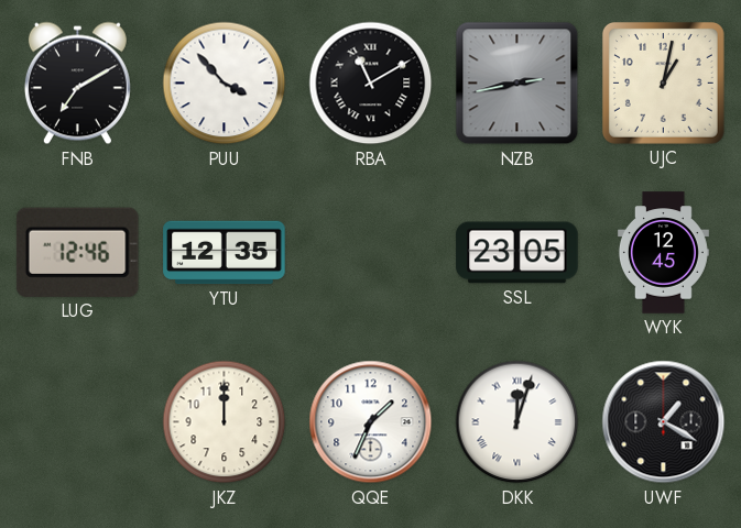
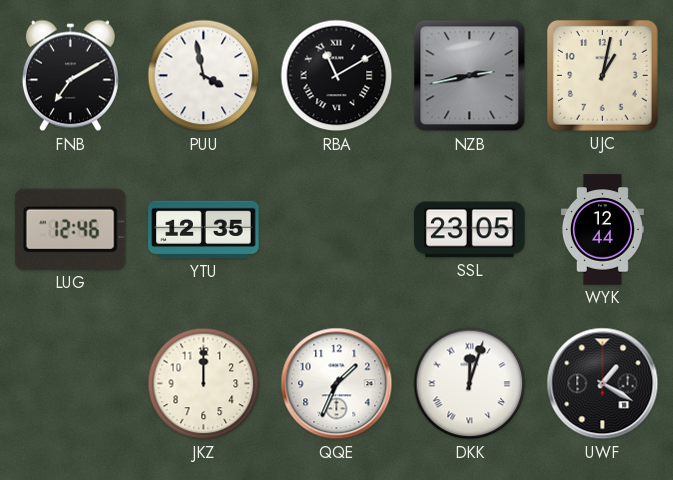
PUU: 3:53 -> 3:58
WYK: 12:45 -> 12:44
